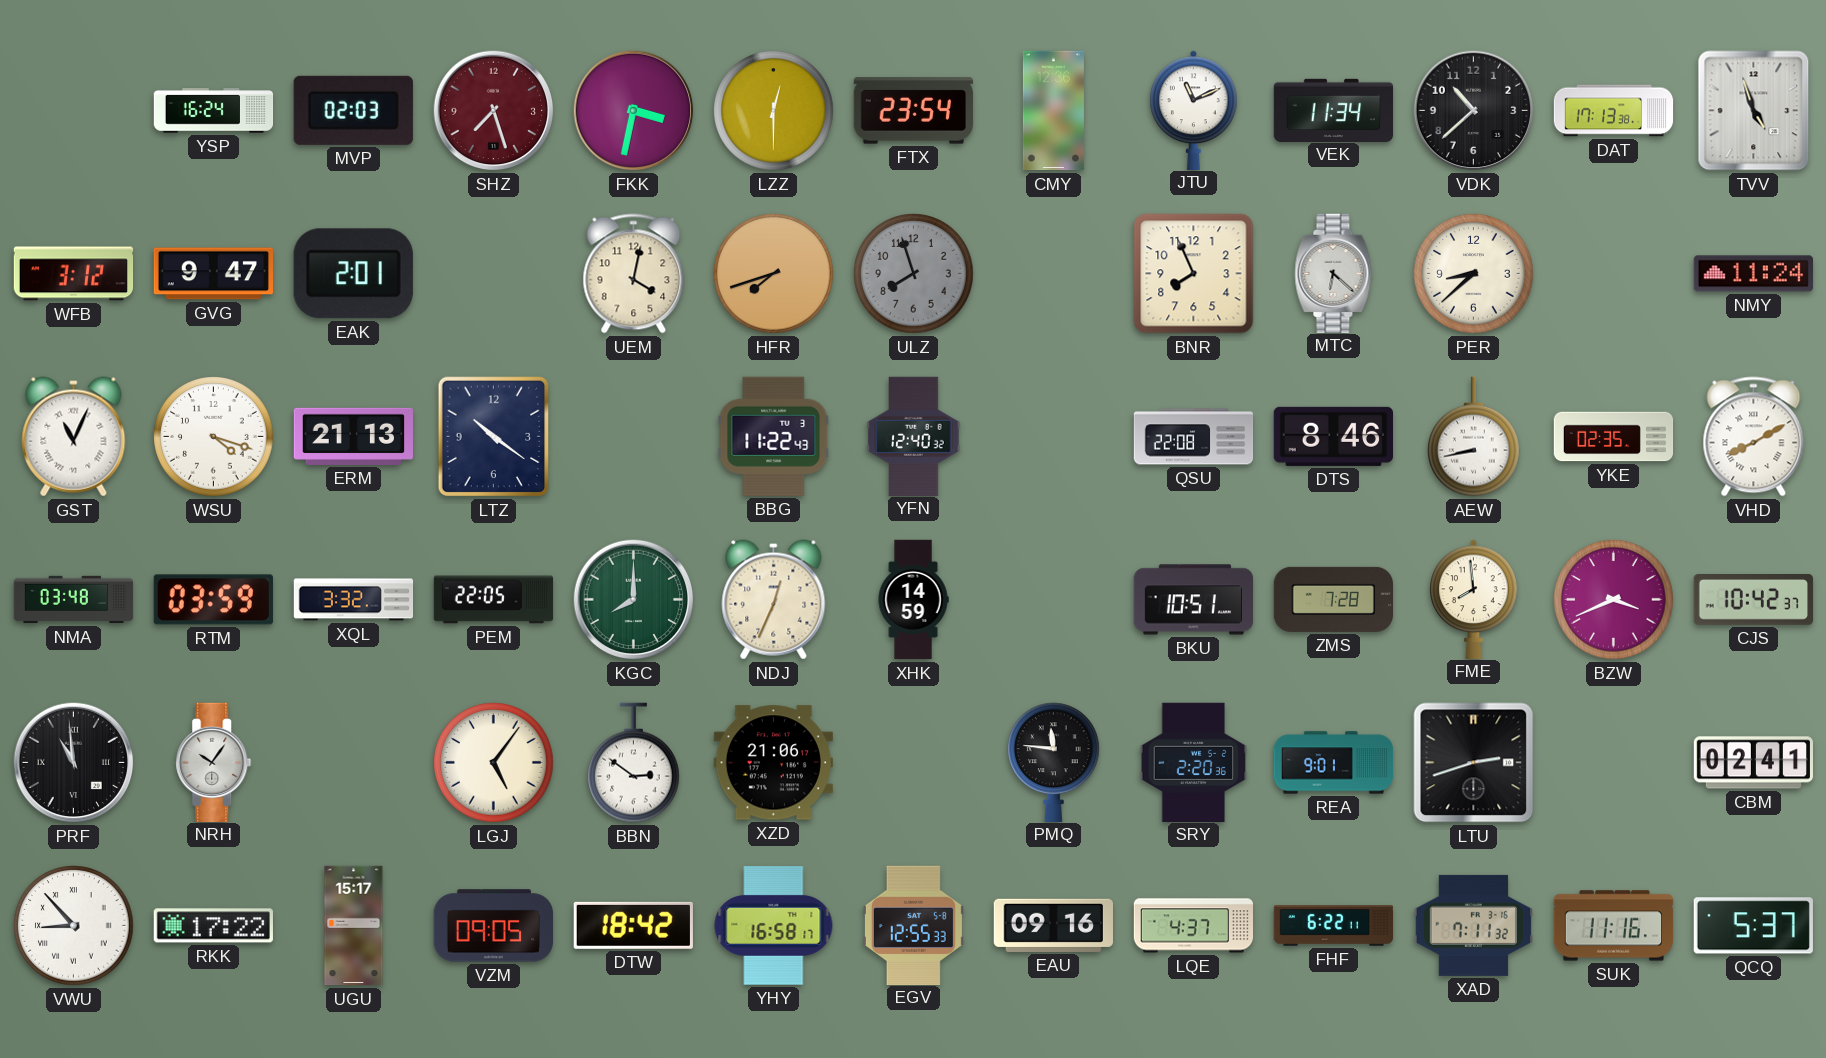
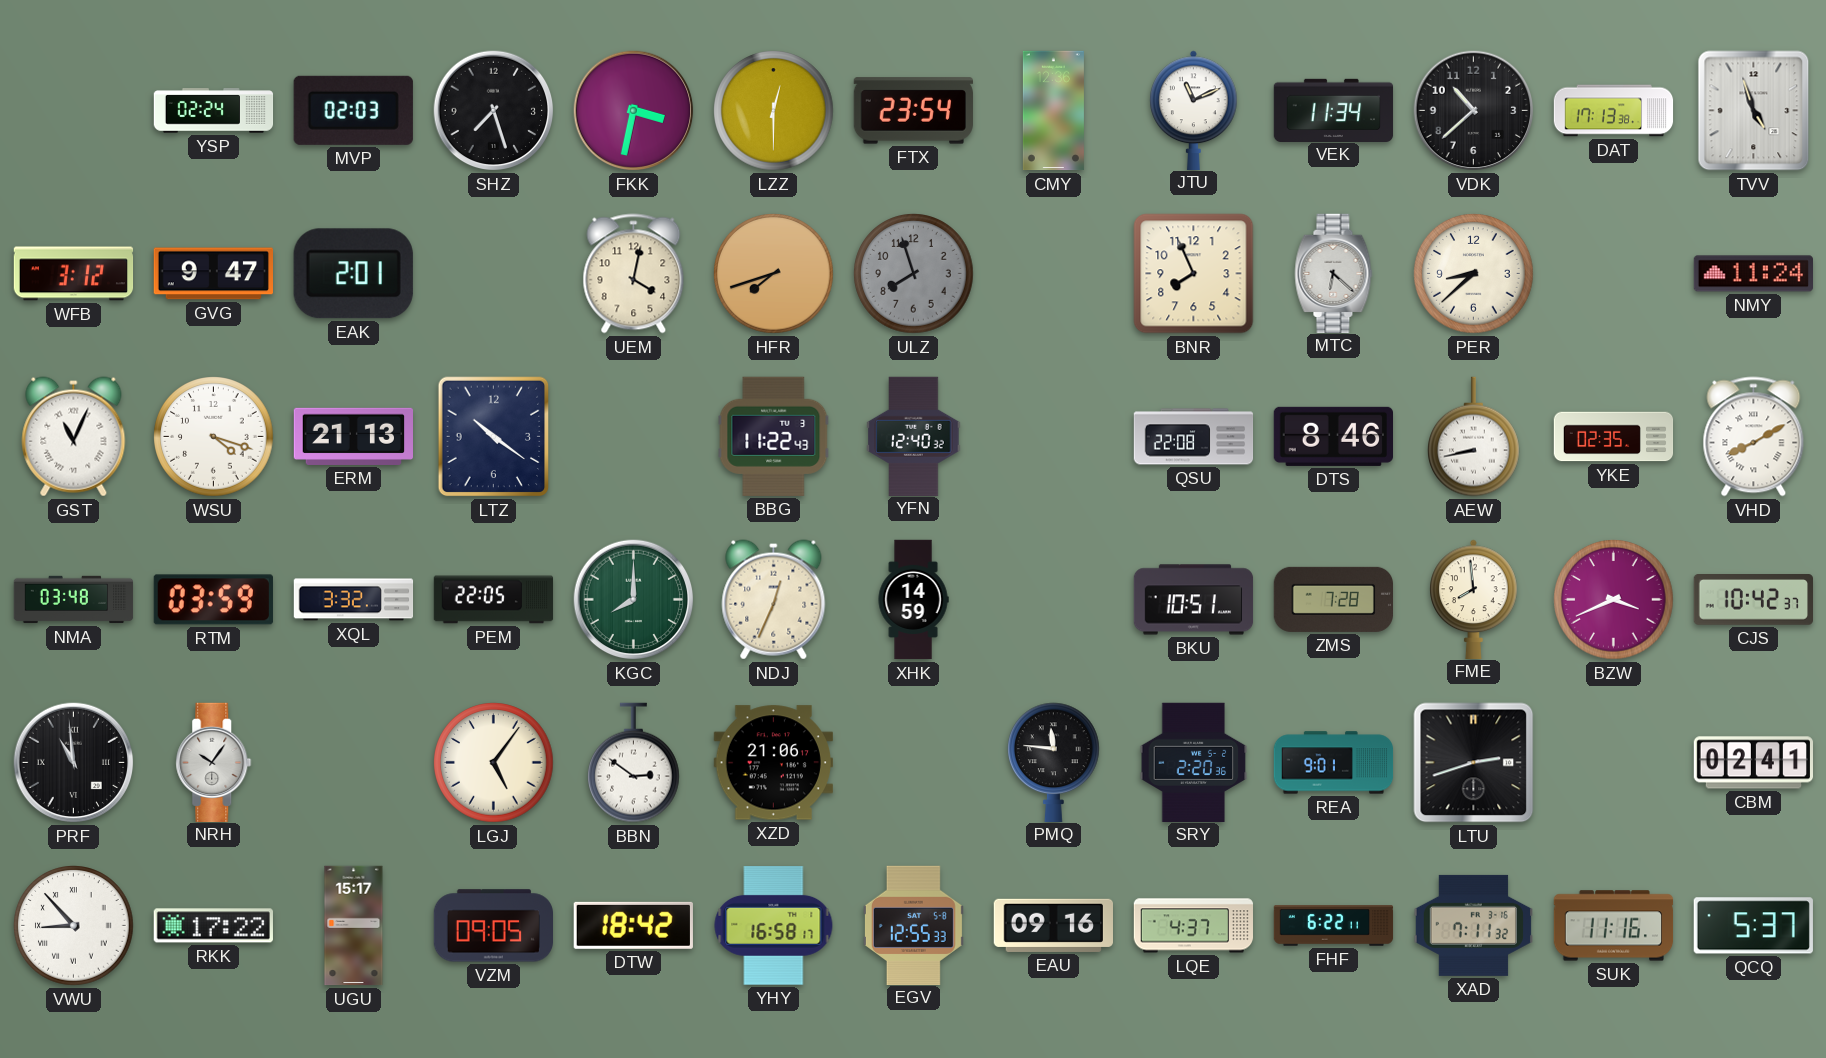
YSP: 16:24 -> 02:24
SHZ dial: burgundy -> black
